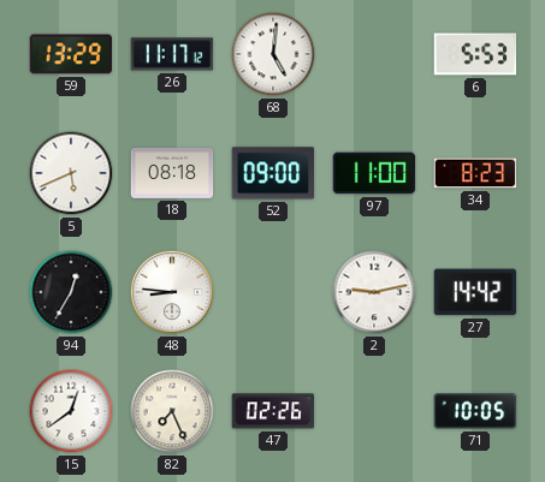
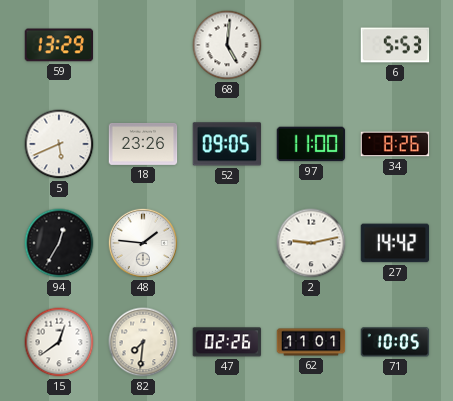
26: 11:17 -> none
18: 08:18 -> 23:26
52: 09:00 -> 09:05
34: 8:23 -> 8:26
48: 8:46 -> 1:46
82: 7:26 -> 7:31
62: none -> 11:01
